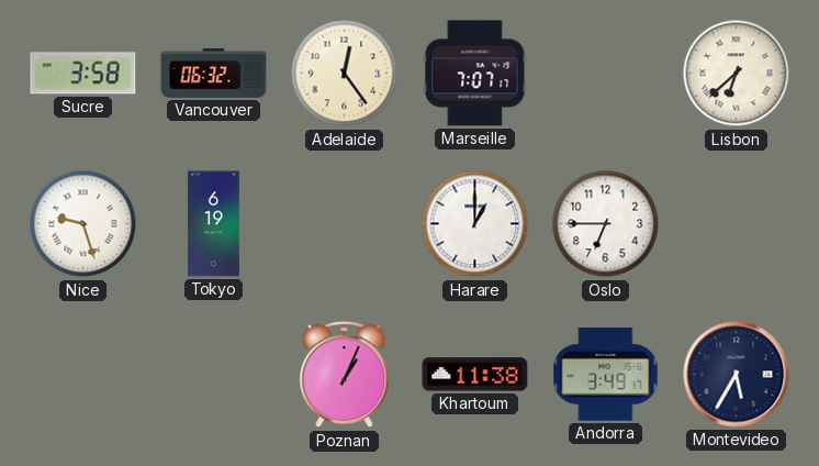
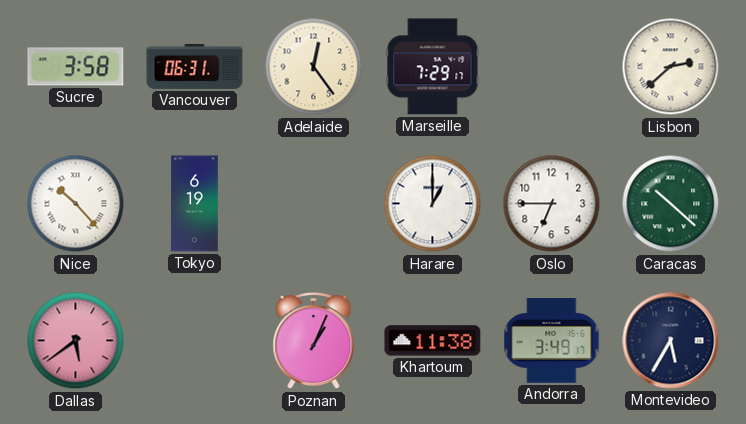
Vancouver: 06:32 -> 06:31
Marseille: 7:07 -> 7:29
Lisbon: 6:38 -> 2:38
Nice: 9:27 -> 10:23
Caracas: none -> 10:22
Dallas: none -> 5:39
